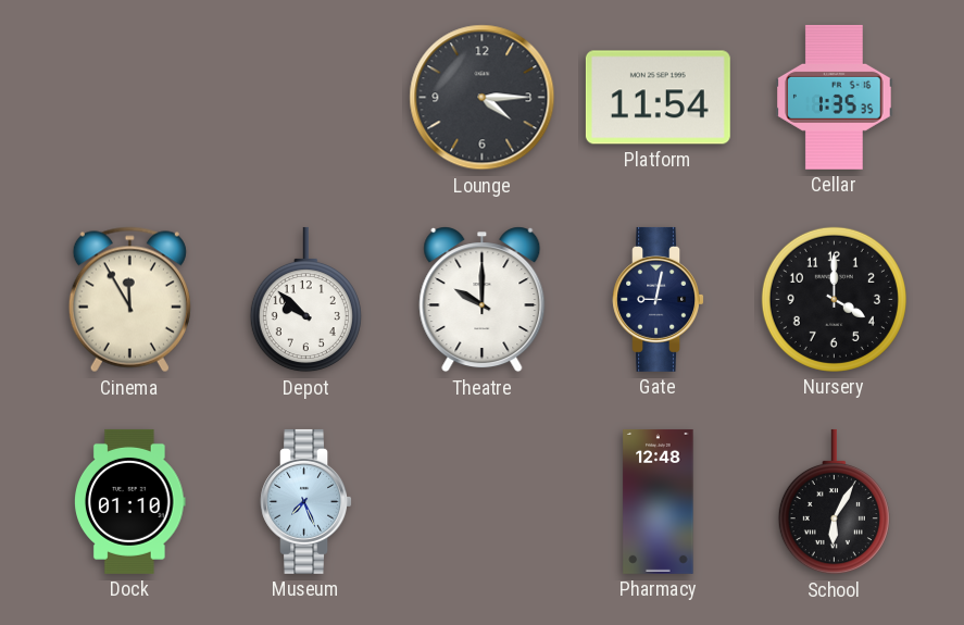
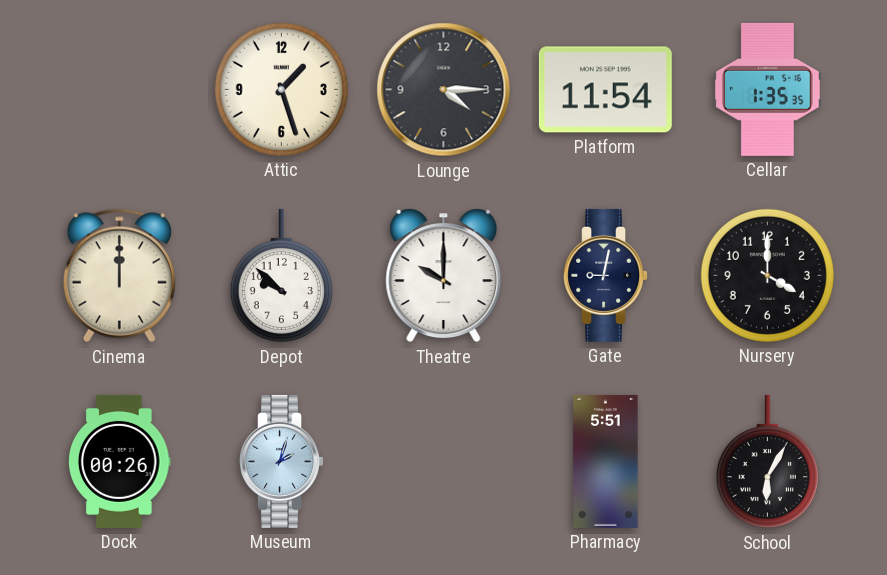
Attic: none -> 1:27
Cinema: 11:55 -> 12:00
Dock: 01:10 -> 00:26
Museum: 7:26 -> 2:03
Pharmacy: 12:48 -> 5:51
